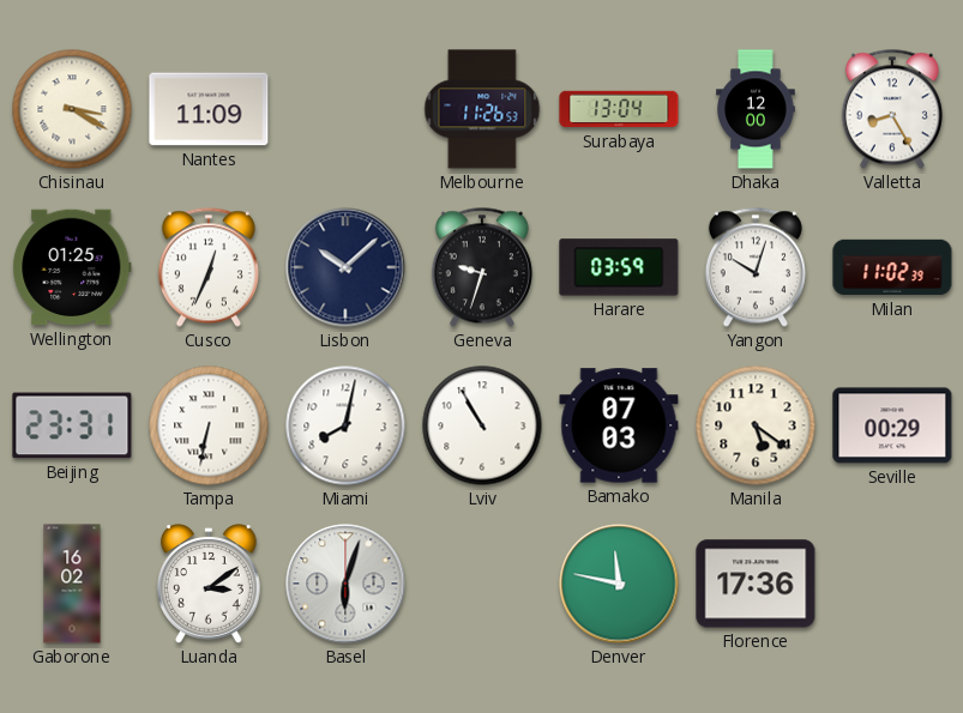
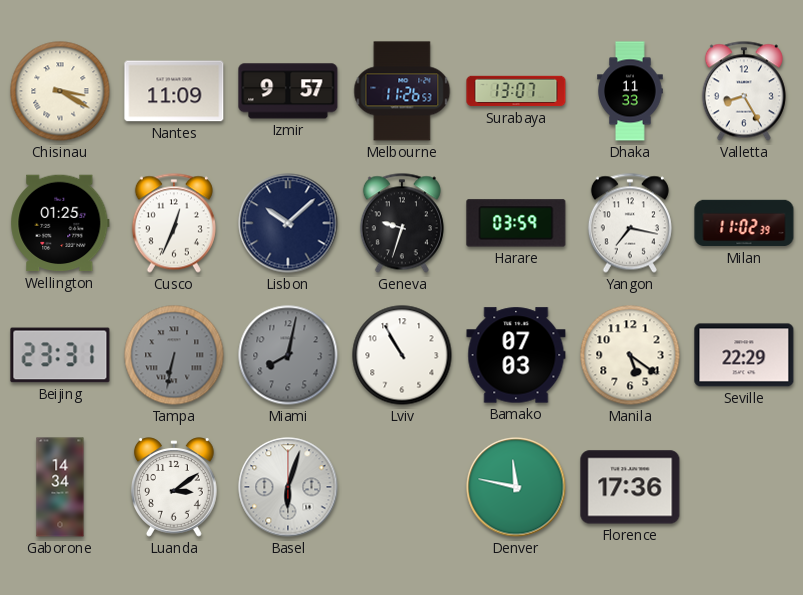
Izmir: none -> 9:57
Surabaya: 13:04 -> 13:07
Dhaka: 12:00 -> 11:33
Yangon: 10:03 -> 7:17
Tampa dial: white -> grey
Miami dial: white -> grey
Seville: 00:29 -> 22:29
Gaborone: 16:02 -> 14:34
